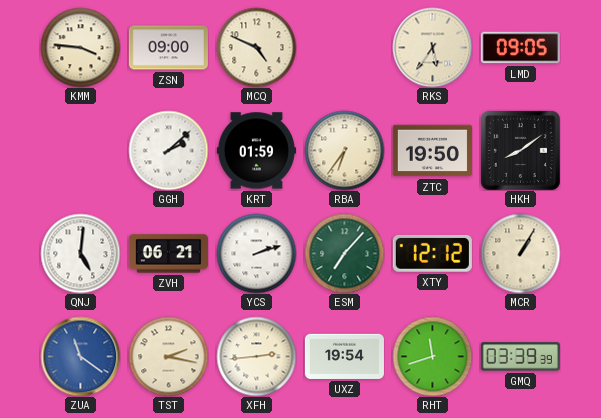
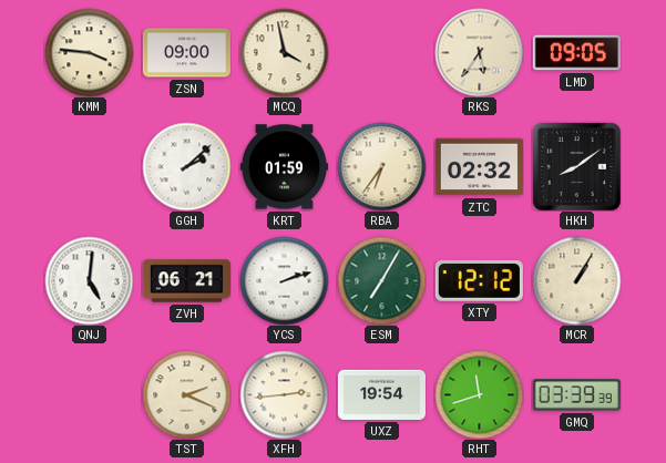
MCQ: 4:49 -> 3:58
ZTC: 19:50 -> 02:32
ESM: 7:07 -> 7:05
ZUA: 11:21 -> none
TST: 2:17 -> 2:19
